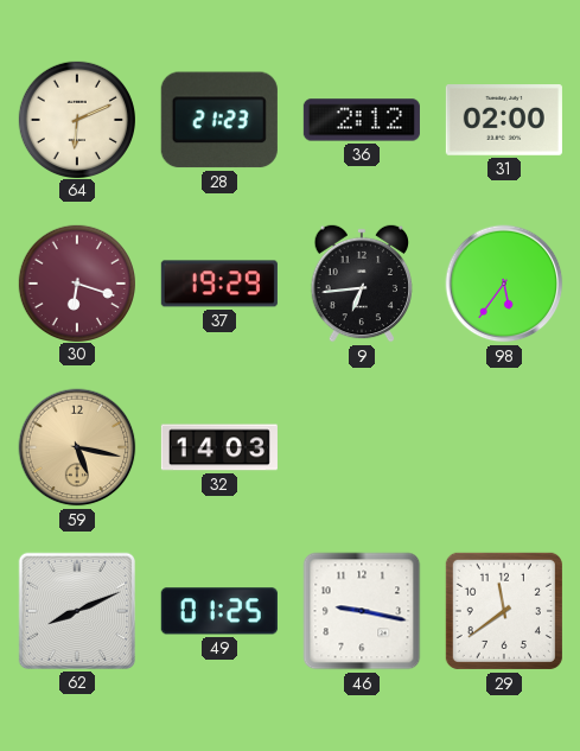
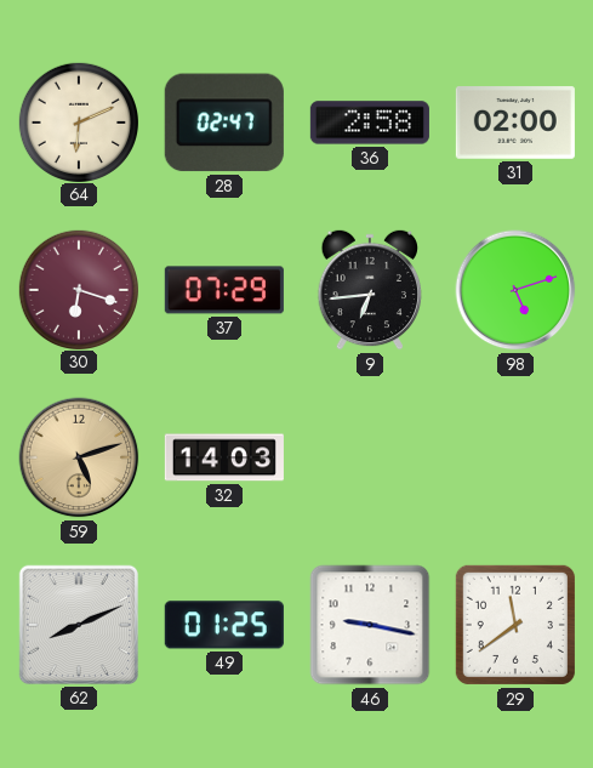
28: 21:23 -> 02:47
36: 2:12 -> 2:58
37: 19:29 -> 07:29
98: 5:36 -> 5:12
59: 5:17 -> 5:12
